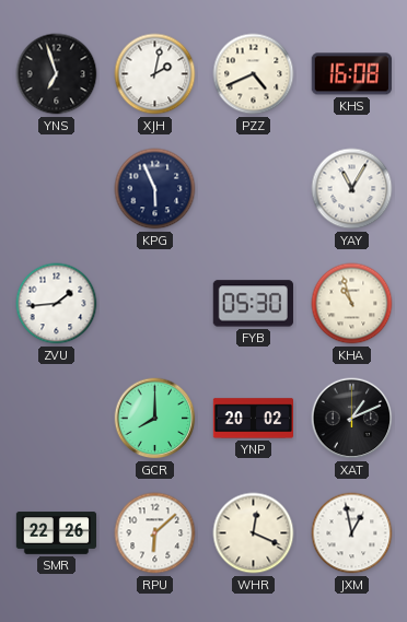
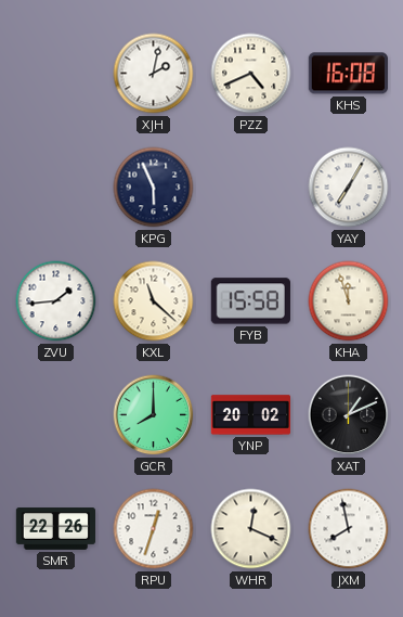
YNS: 6:57 -> none
YAY: 11:05 -> 7:05
KXL: none -> 11:22
FYB: 05:30 -> 15:58
KHA: 10:57 -> 11:57
RPU: 6:08 -> 12:33
JXM: 12:58 -> 7:58
